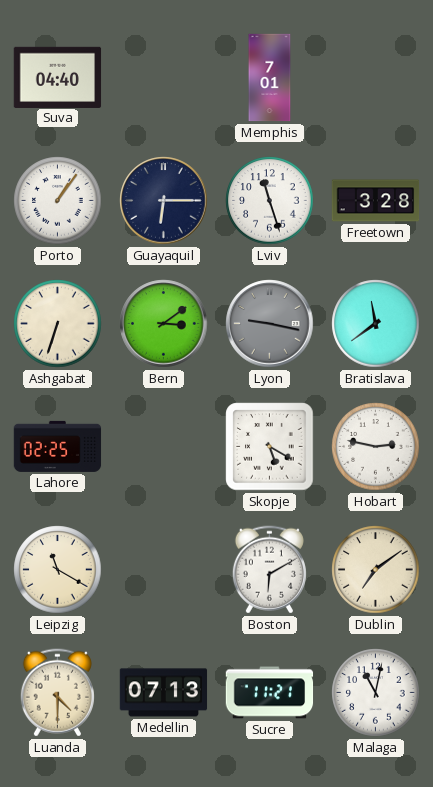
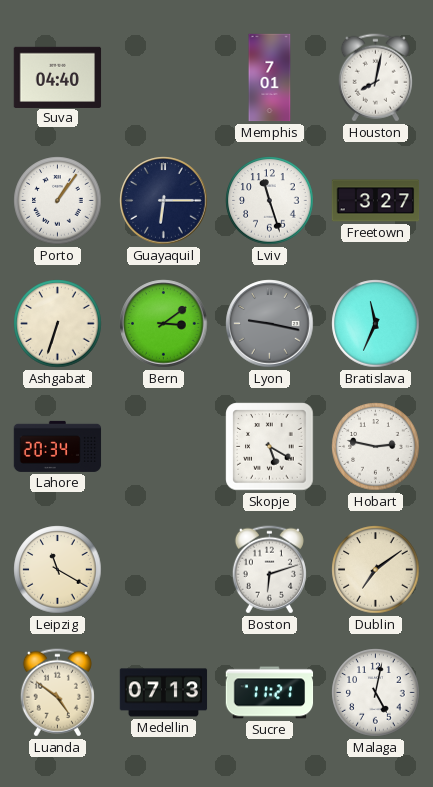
Houston: none -> 8:02
Freetown: 3:28 -> 3:27
Bratislava: 11:39 -> 11:34
Lahore: 02:25 -> 20:34
Boston: 6:10 -> 6:12
Luanda: 4:30 -> 4:51
Malaga: 11:02 -> 5:02
